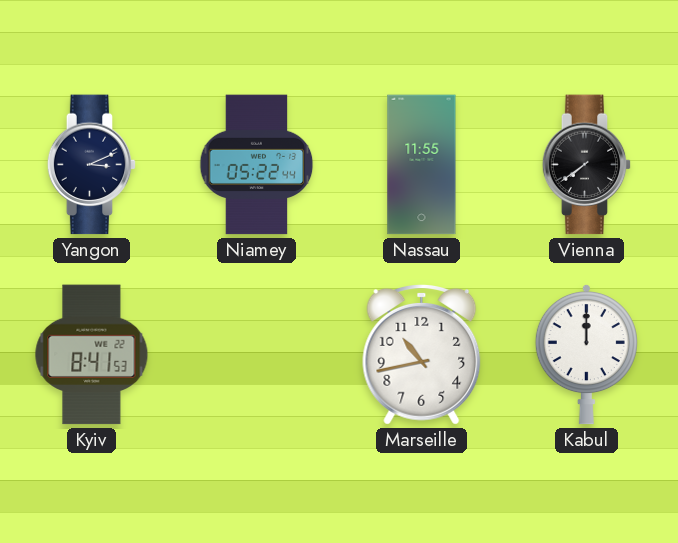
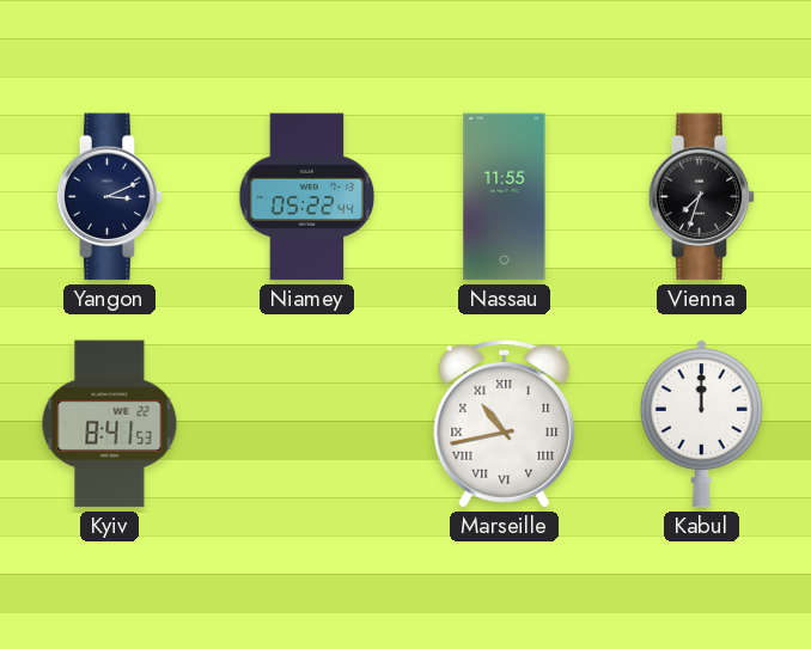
Vienna: 7:39 -> 7:33
Marseille numerals: Arabic -> Roman
